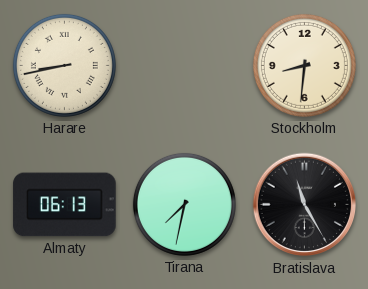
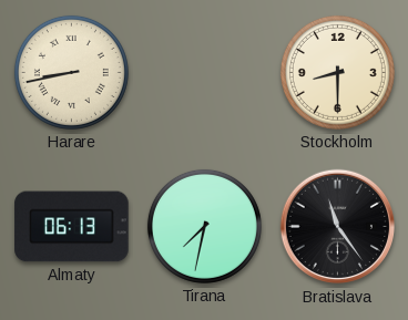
Stockholm: 8:31 -> 8:30
Bratislava: 11:25 -> 11:24
